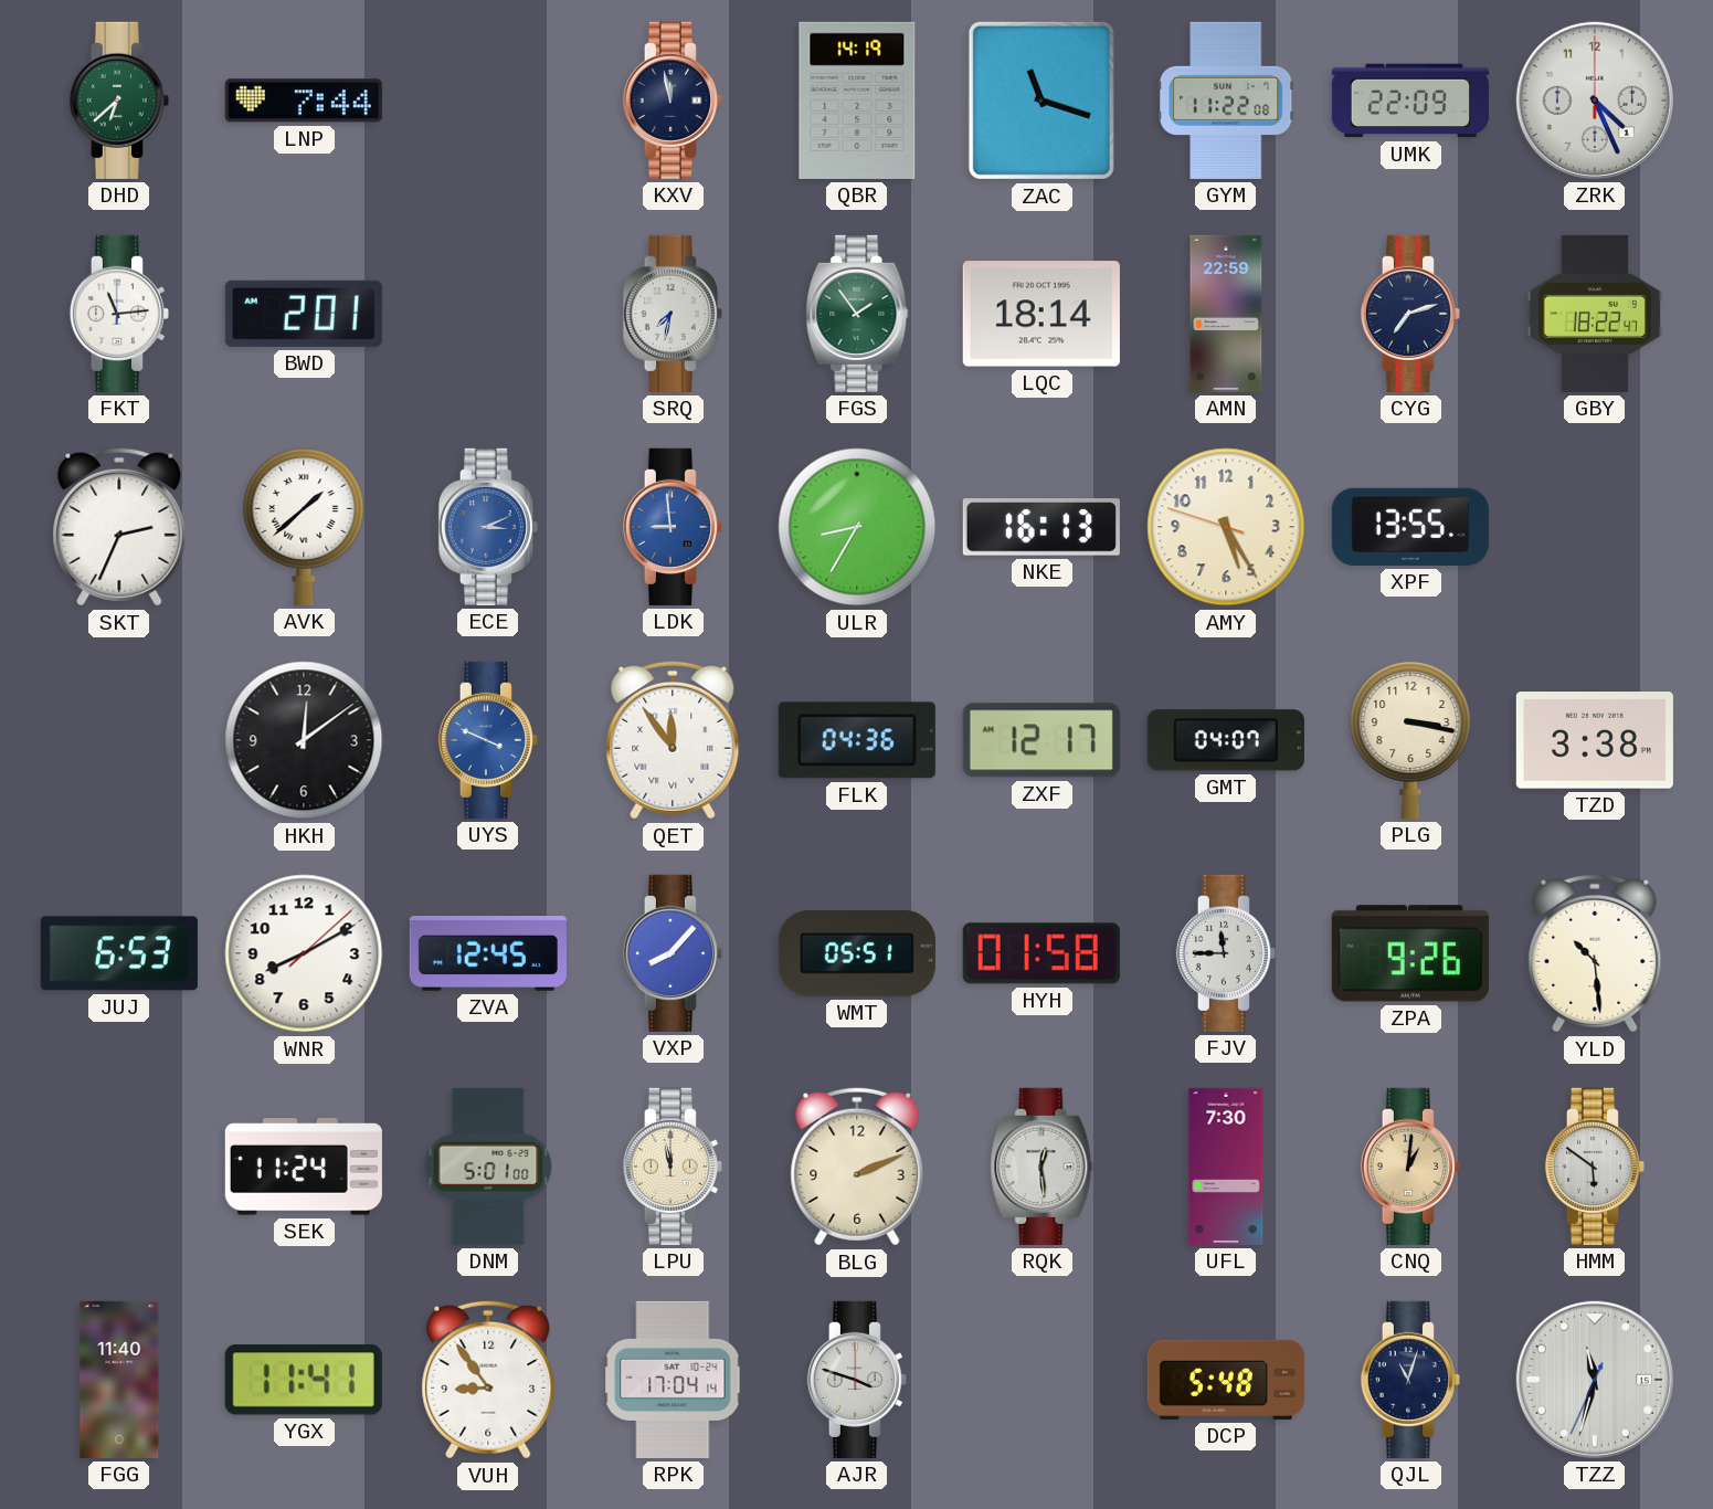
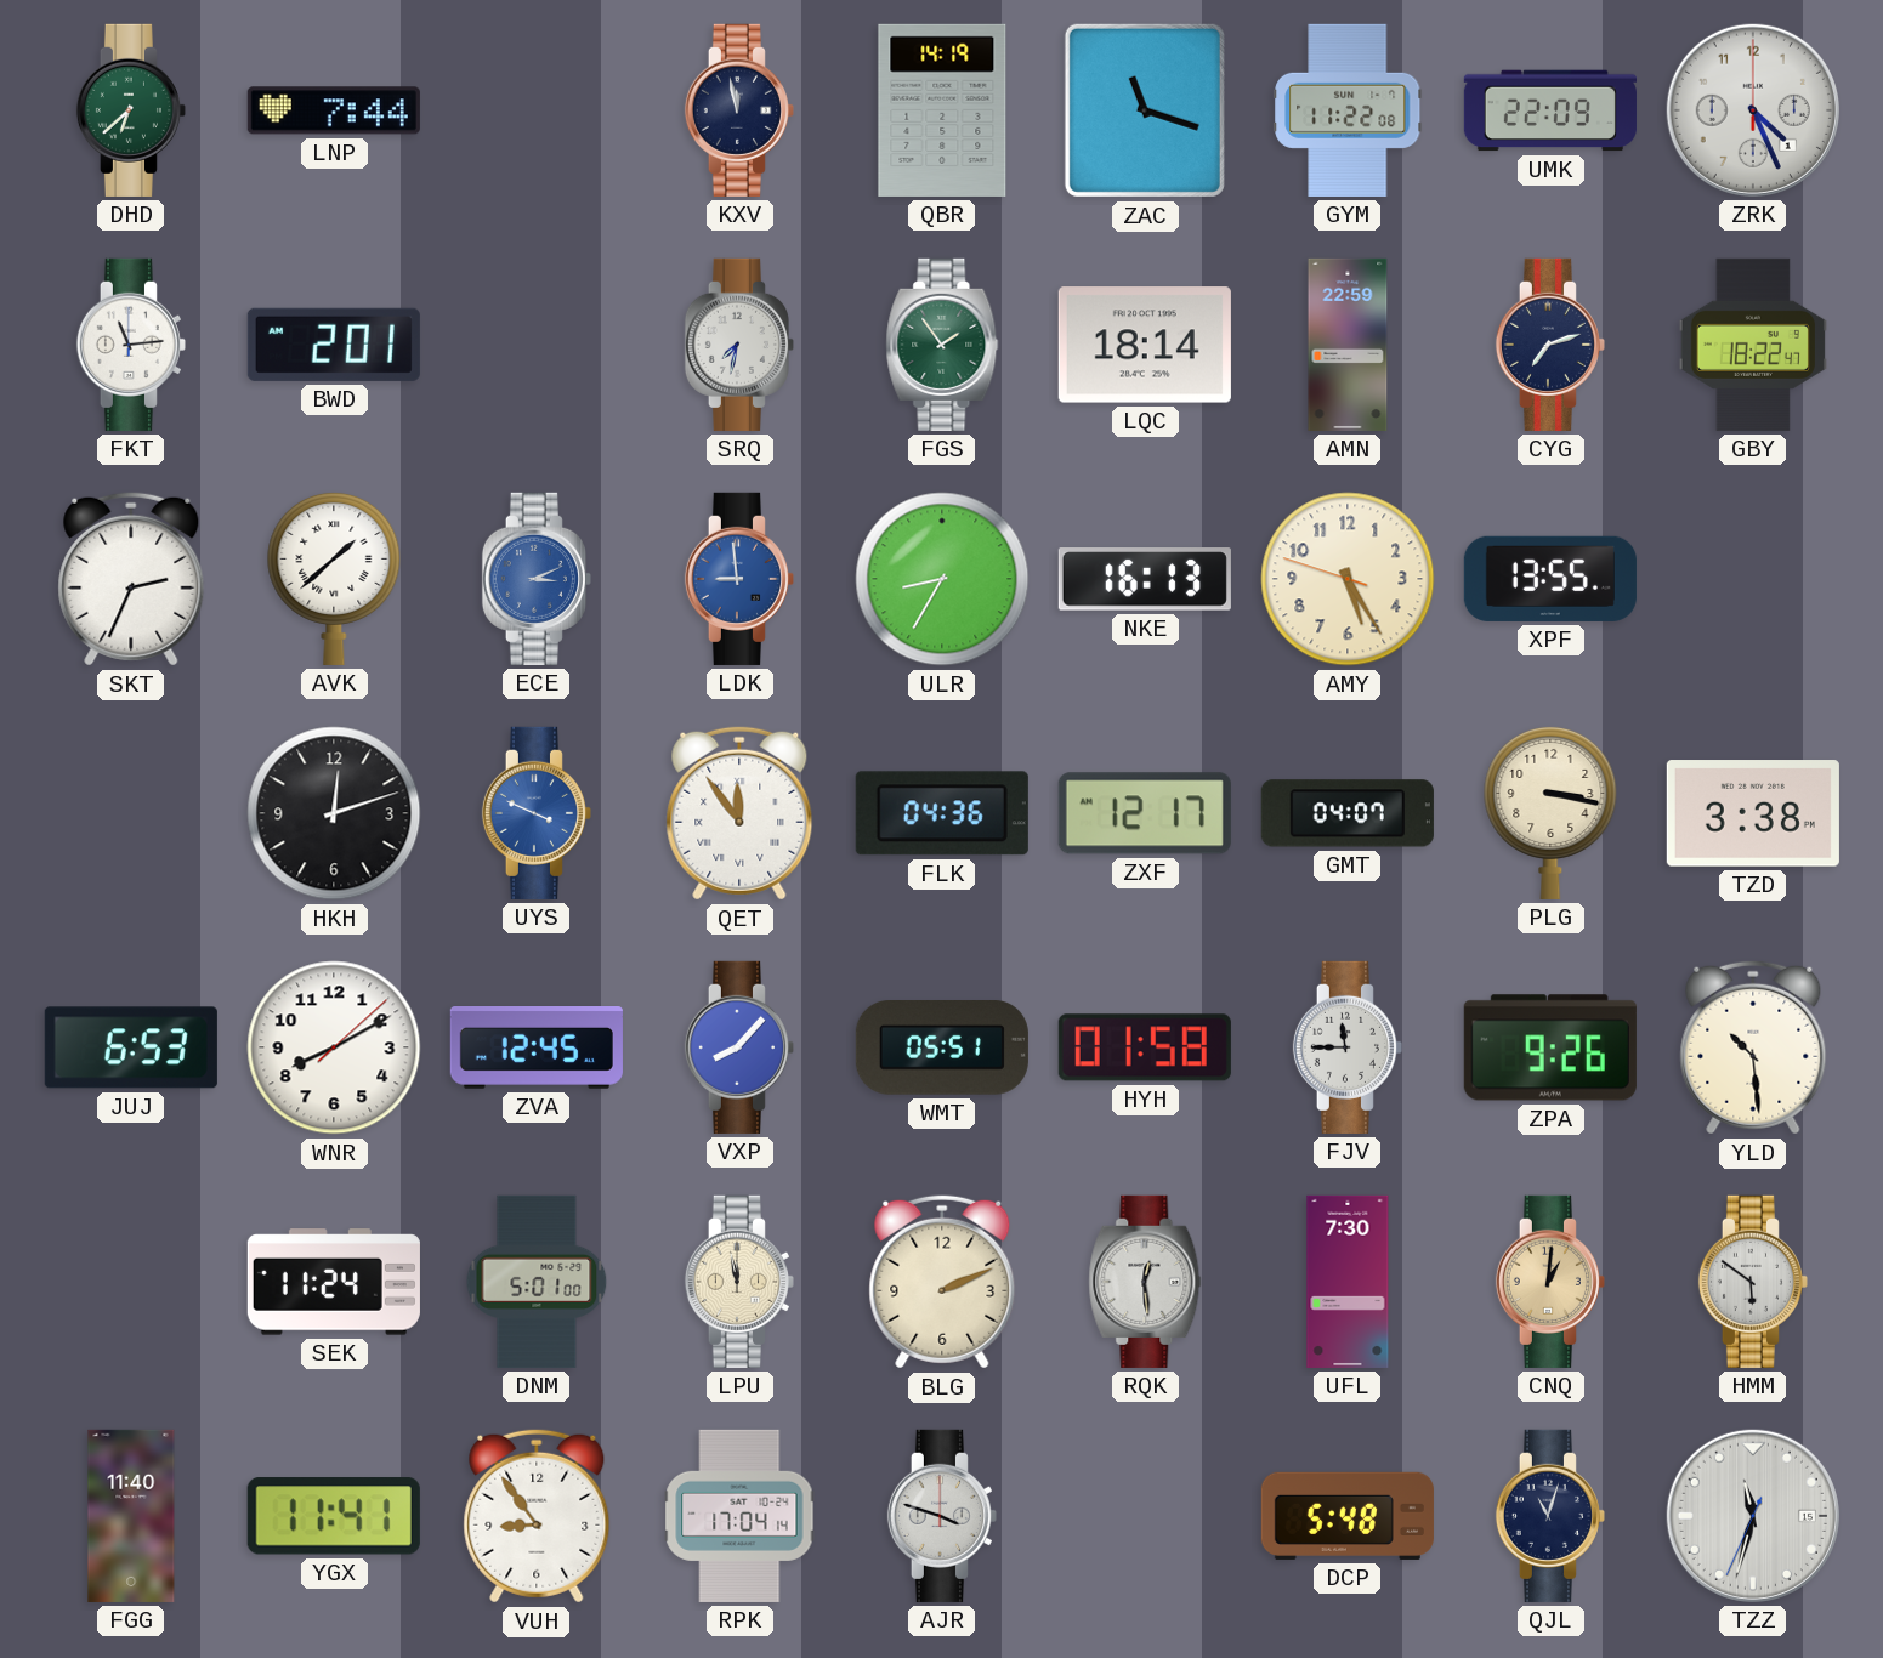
HKH: 12:09 -> 12:12
